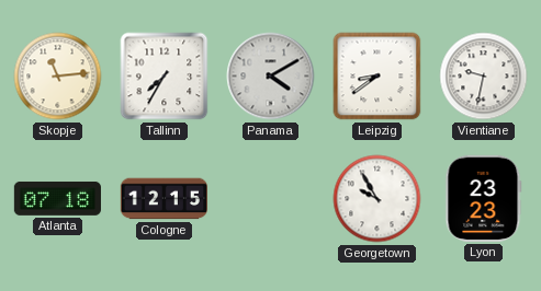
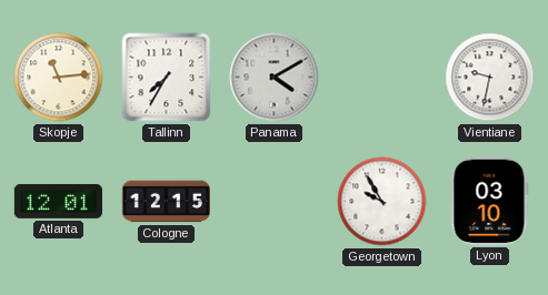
Leipzig: 8:39 -> none
Atlanta: 07:18 -> 12:01
Lyon: 23:23 -> 03:10
